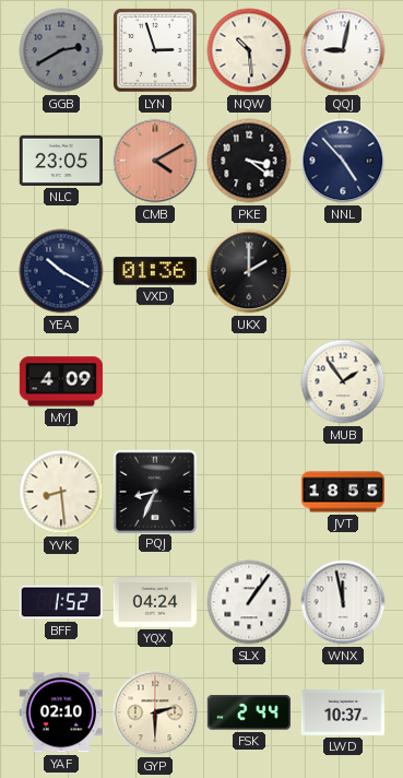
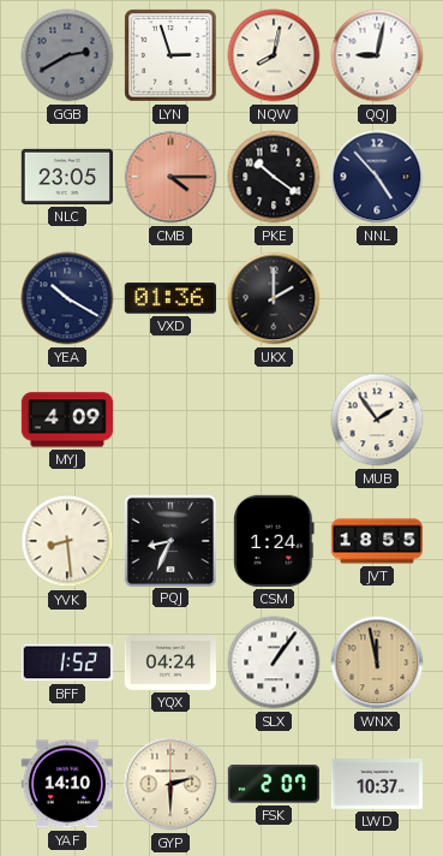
NQW: 10:29 -> 8:02
CMB: 4:10 -> 4:15
PKE: 3:21 -> 10:21
CSM: none -> 1:24
WNX dial: white -> champagne
YAF: 02:10 -> 14:10
FSK: 2:44 -> 2:07
